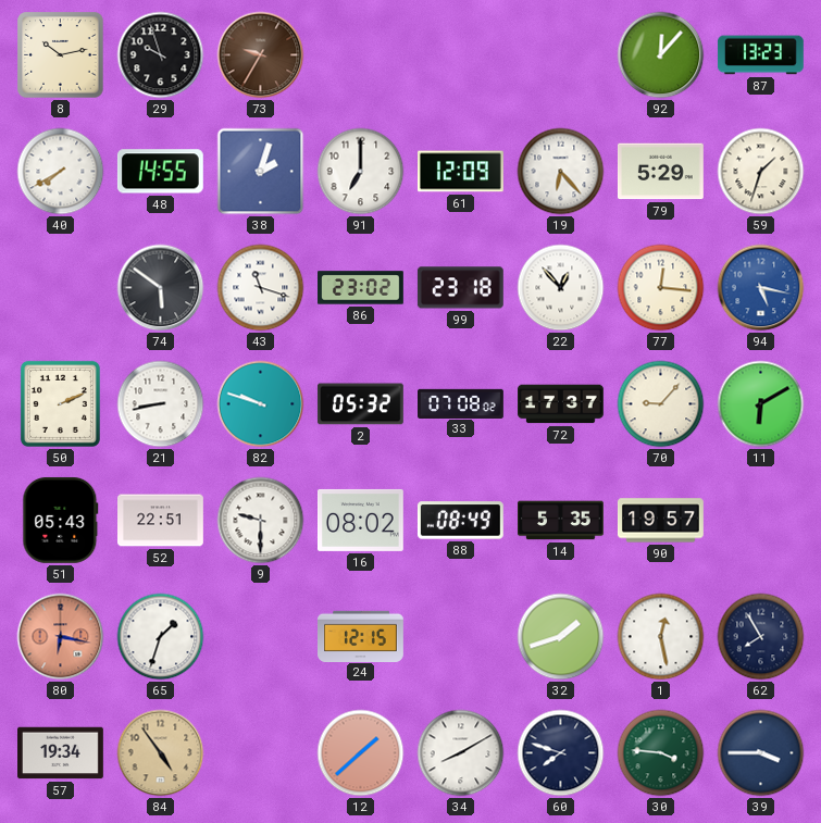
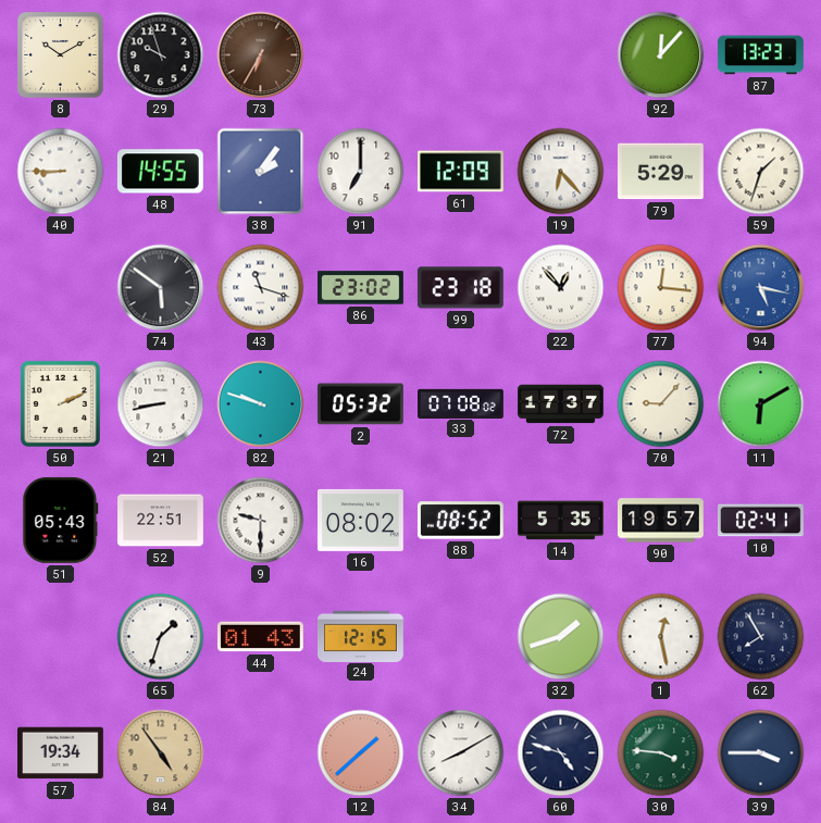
8: 10:13 -> 10:10
73: 9:35 -> 6:35
40: 7:40 -> 8:45
38: 2:03 -> 2:06
88: 08:49 -> 08:52
10: none -> 02:41
80: 6:17 -> none
44: none -> 01:43
60: 7:48 -> 4:48
